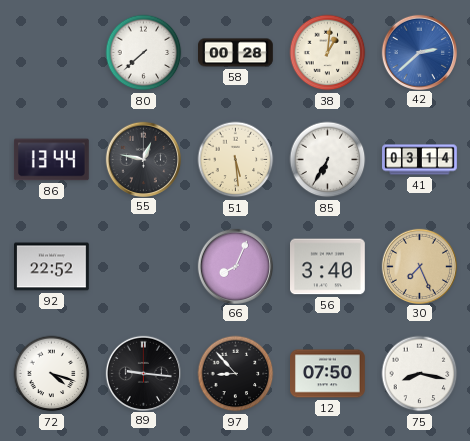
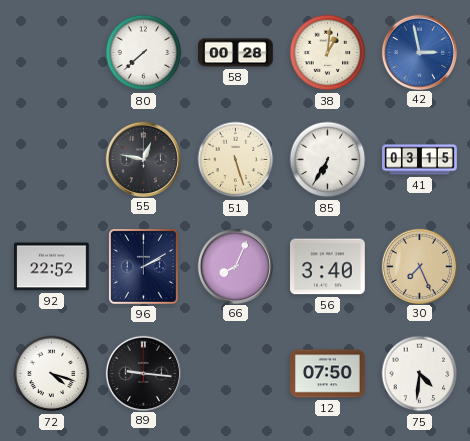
42: 2:38 -> 2:58
86: 13:44 -> none
51: 5:29 -> 5:27
41: 03:14 -> 03:15
96: none -> 2:10
97: 8:53 -> none
75: 8:17 -> 4:31
